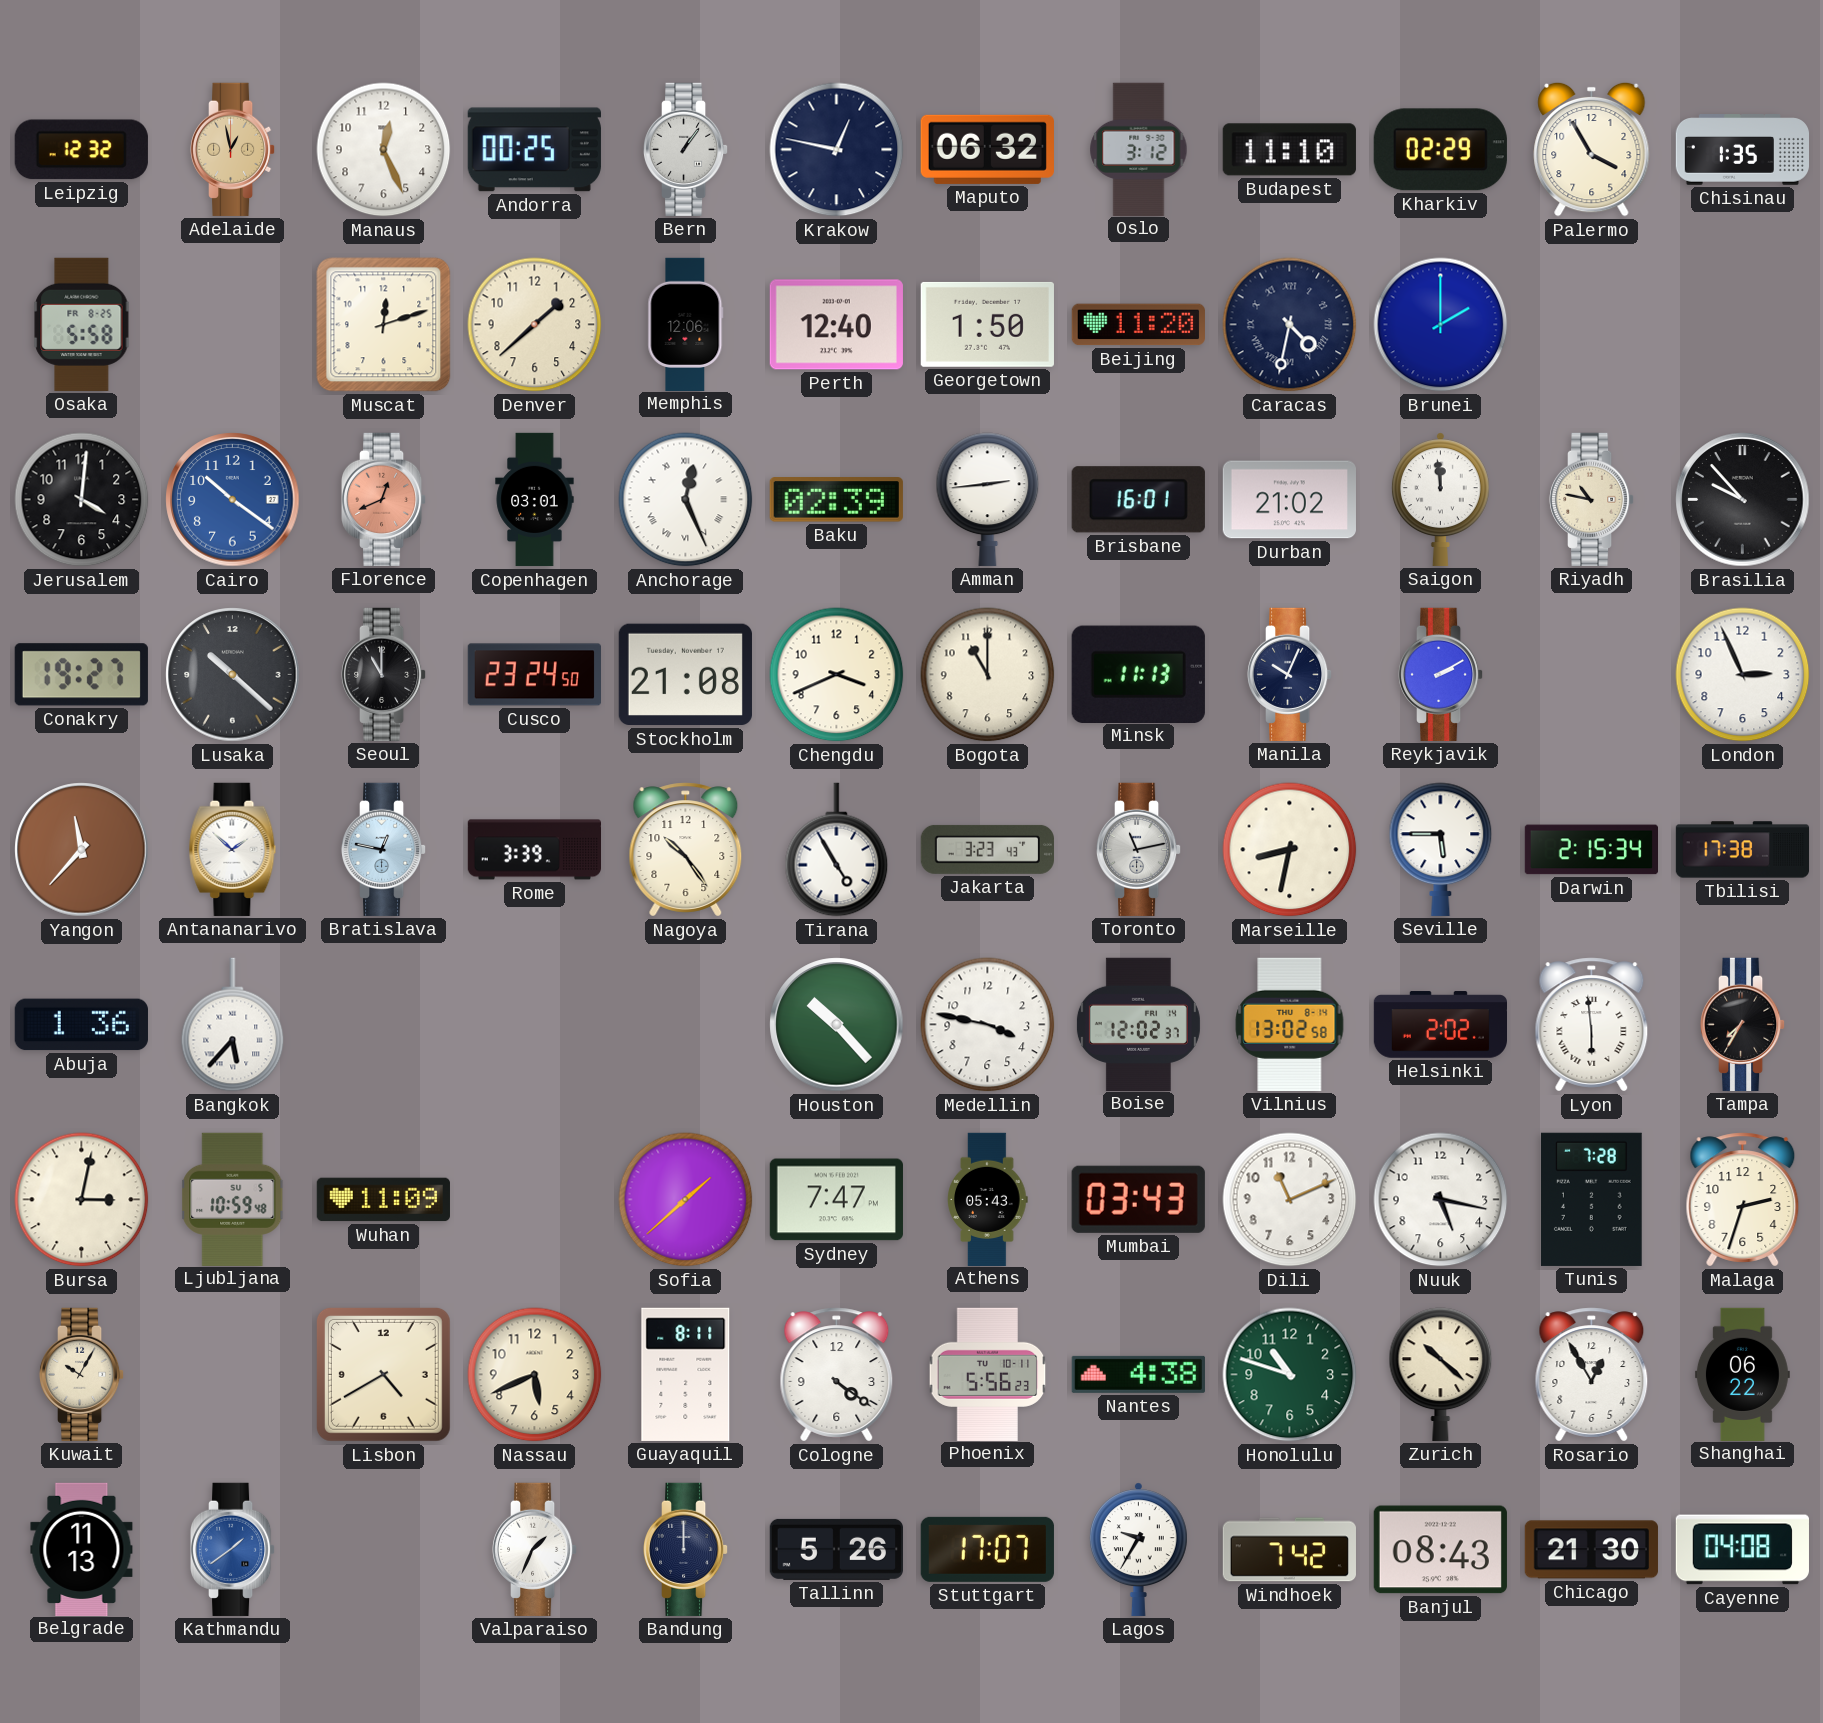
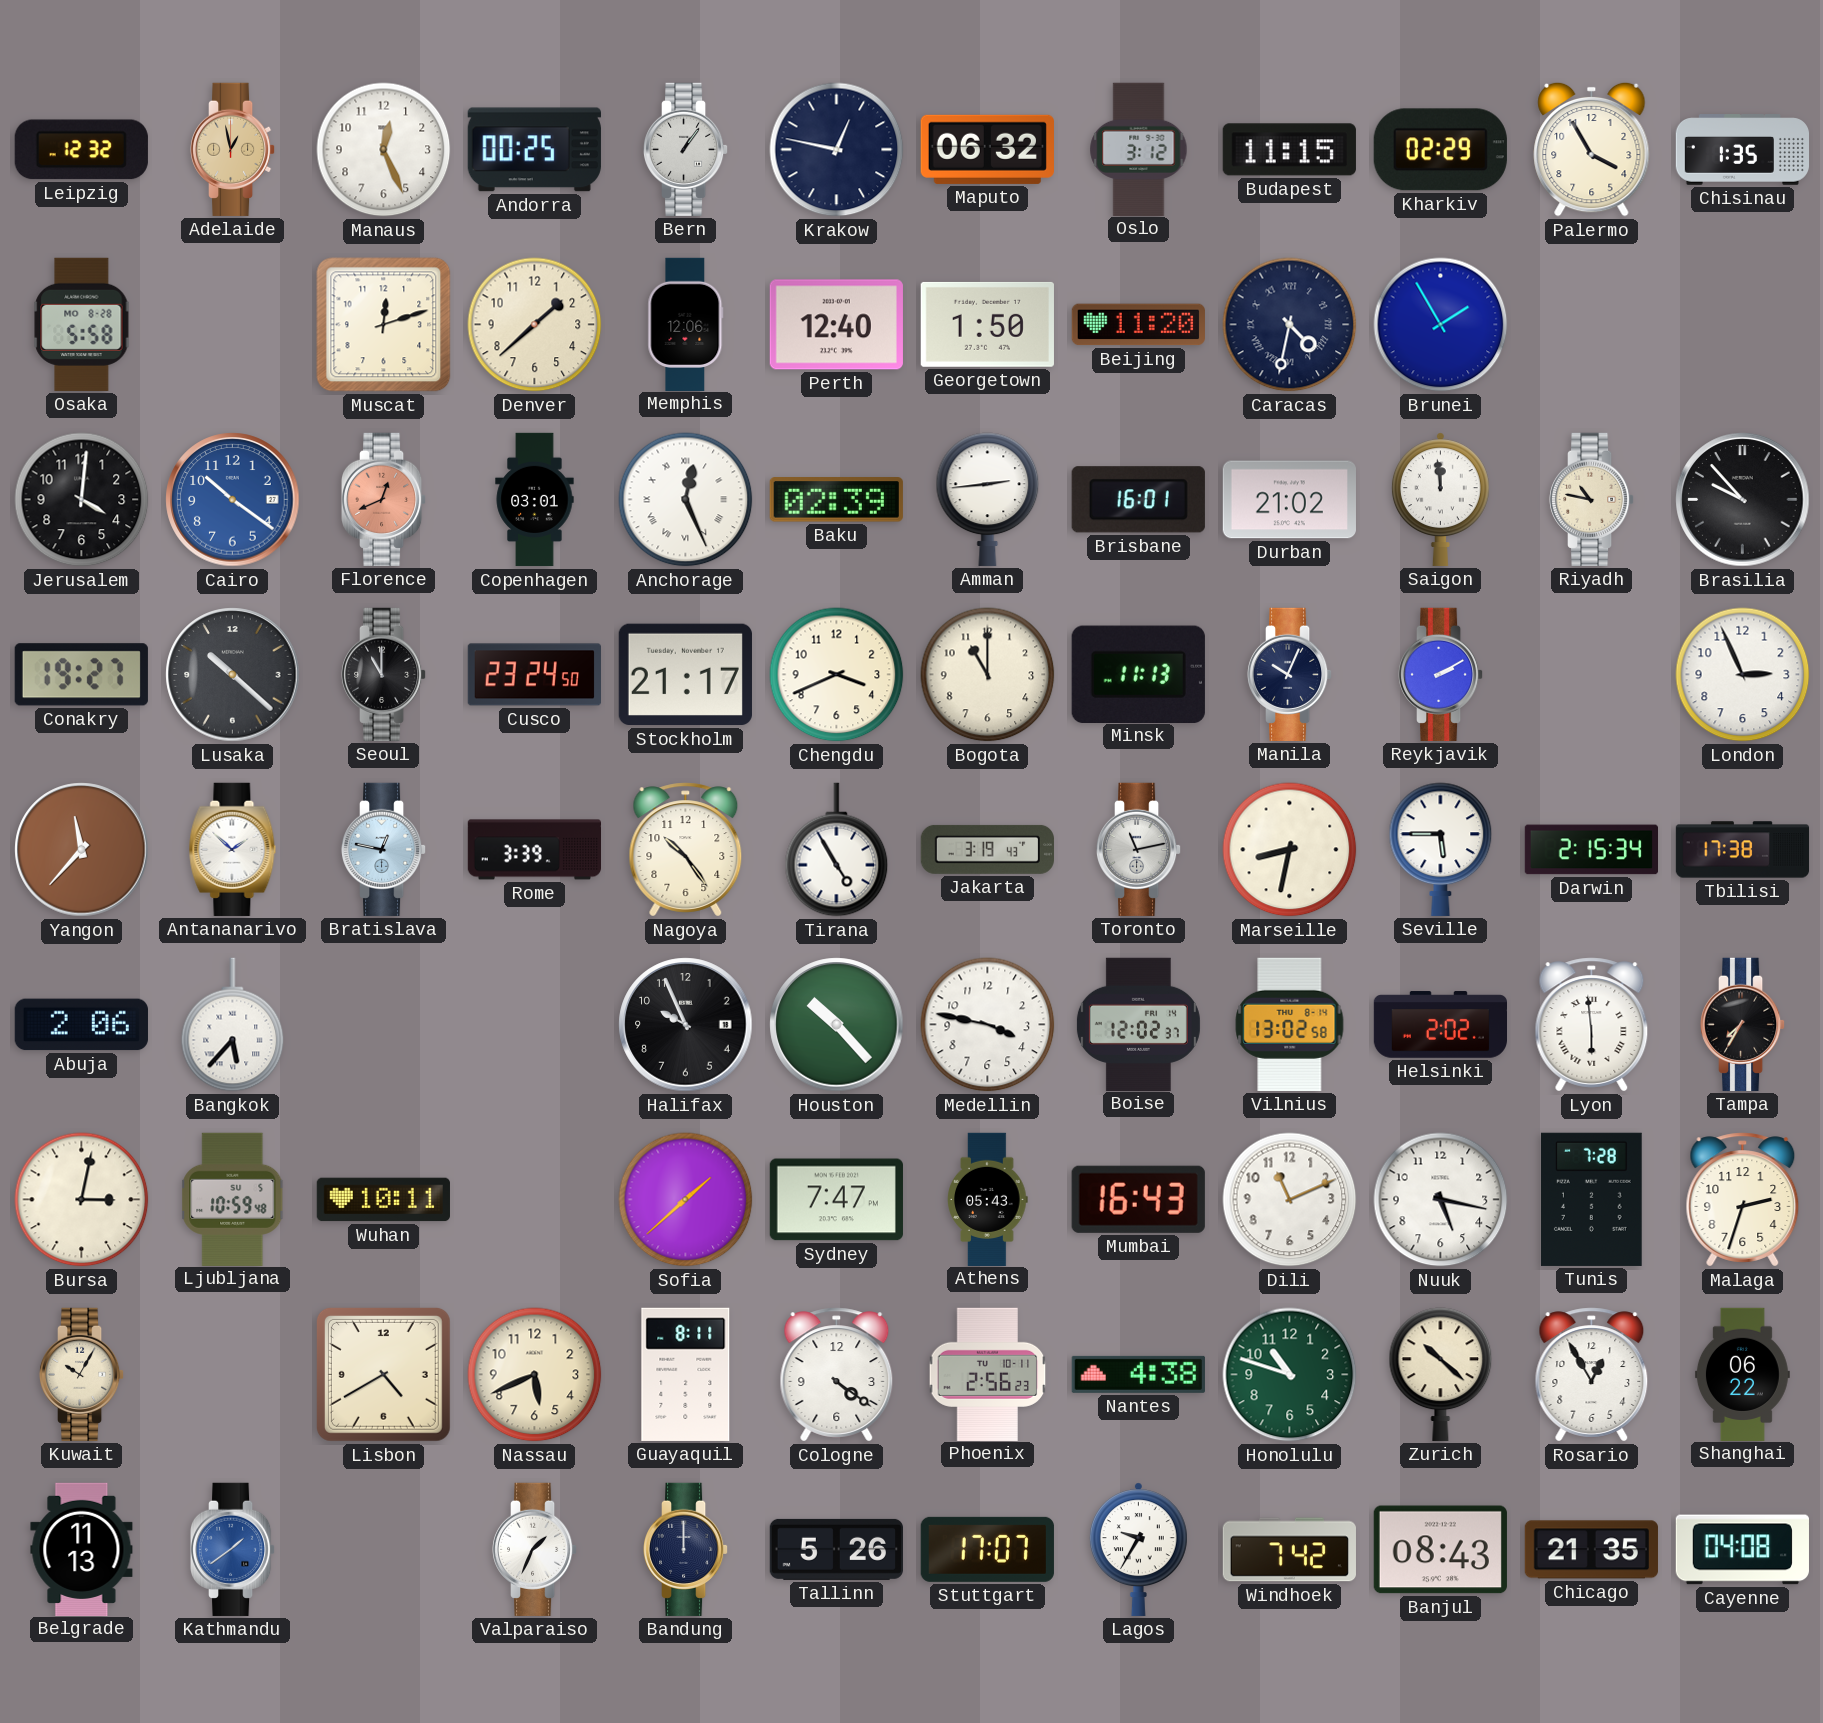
Budapest: 11:10 -> 11:15
Osaka date: FR 8-25 -> MO 8-28
Brunei: 2:00 -> 1:55
Stockholm: 21:08 -> 21:17
Jakarta: 3:23 -> 3:19
Abuja: 1:36 -> 2:06
Halifax: none -> 9:56
Wuhan: 11:09 -> 10:11
Mumbai: 03:43 -> 16:43
Phoenix: 5:56 -> 2:56
Chicago: 21:30 -> 21:35
